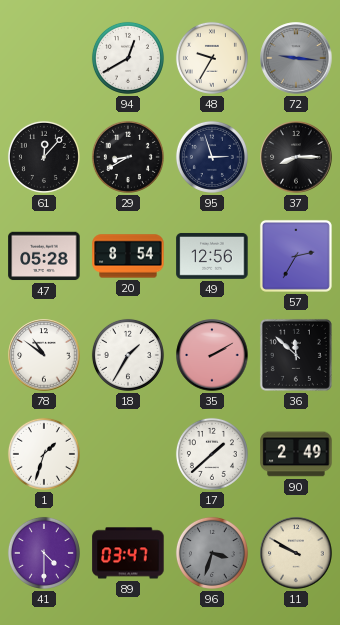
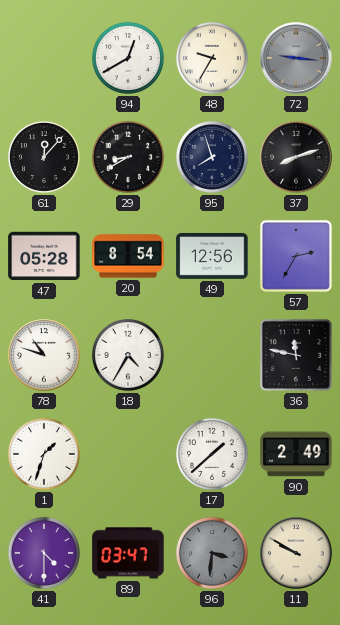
95: 2:57 -> 7:57
37: 8:15 -> 8:12
78: 10:51 -> 10:48
18: 1:35 -> 4:35
35: 2:10 -> none
36: 11:52 -> 11:47
96: 3:33 -> 3:31
